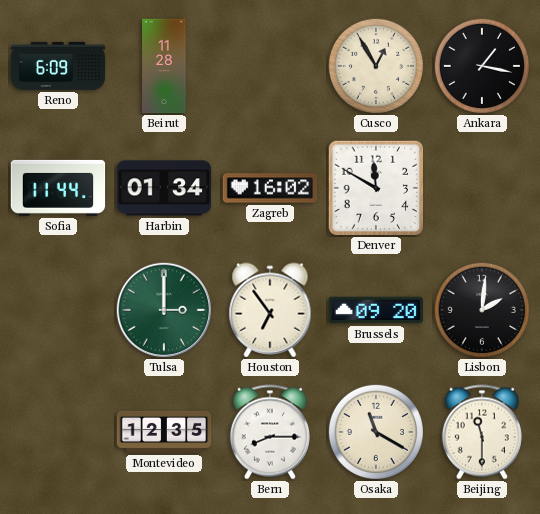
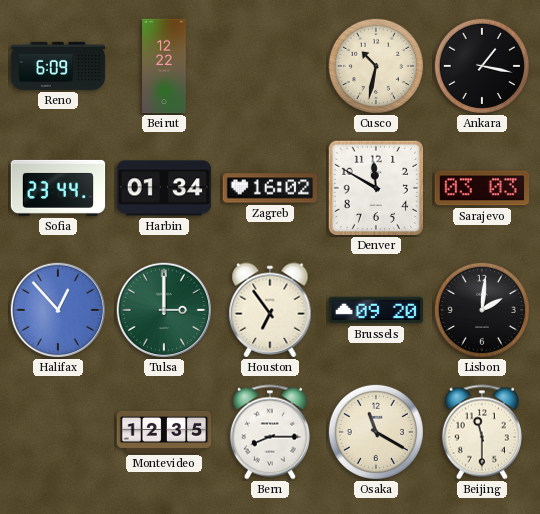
Beirut: 11:28 -> 12:22
Cusco: 12:55 -> 10:32
Sofia: 11:44 -> 23:44
Sarajevo: none -> 03:03
Halifax: none -> 12:53
